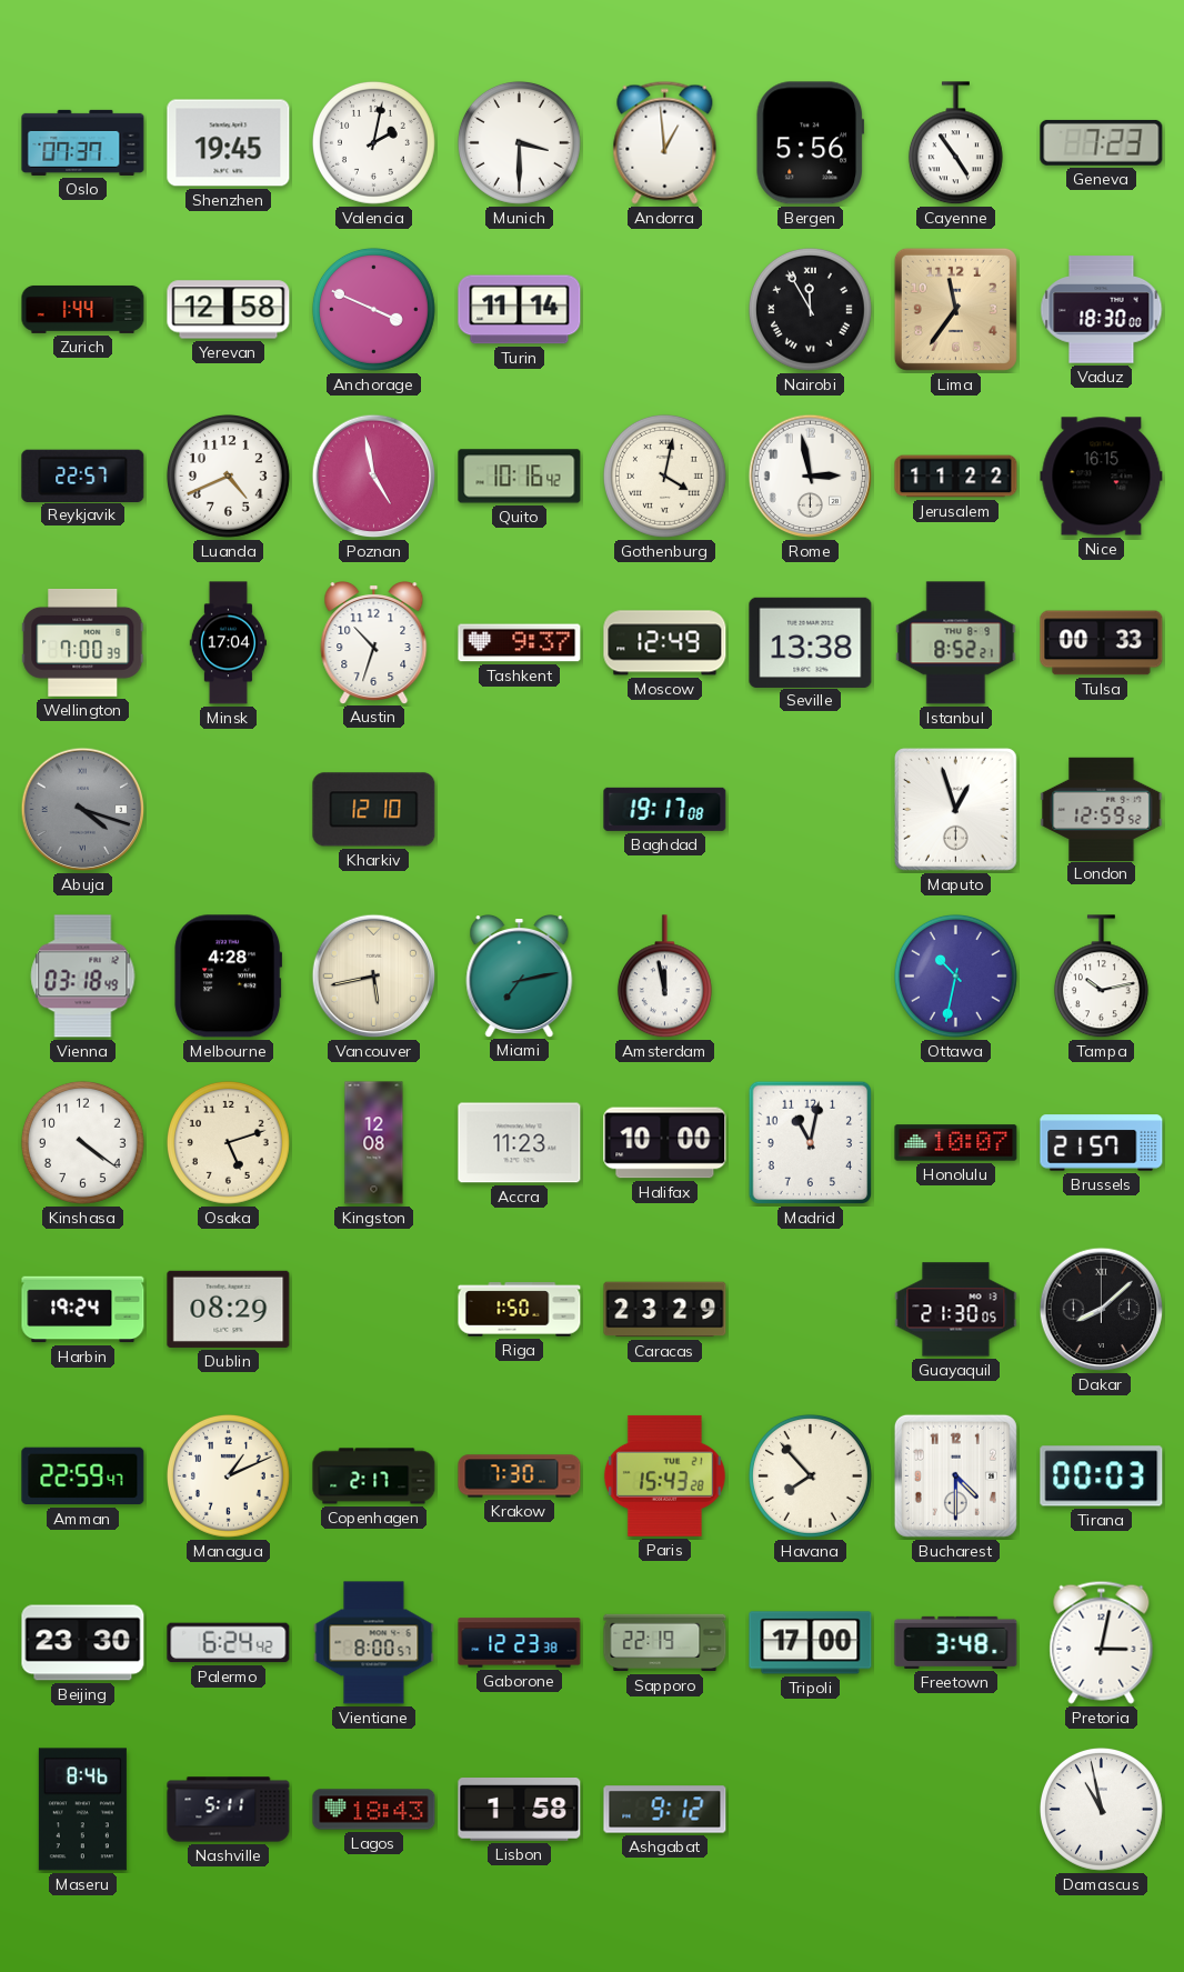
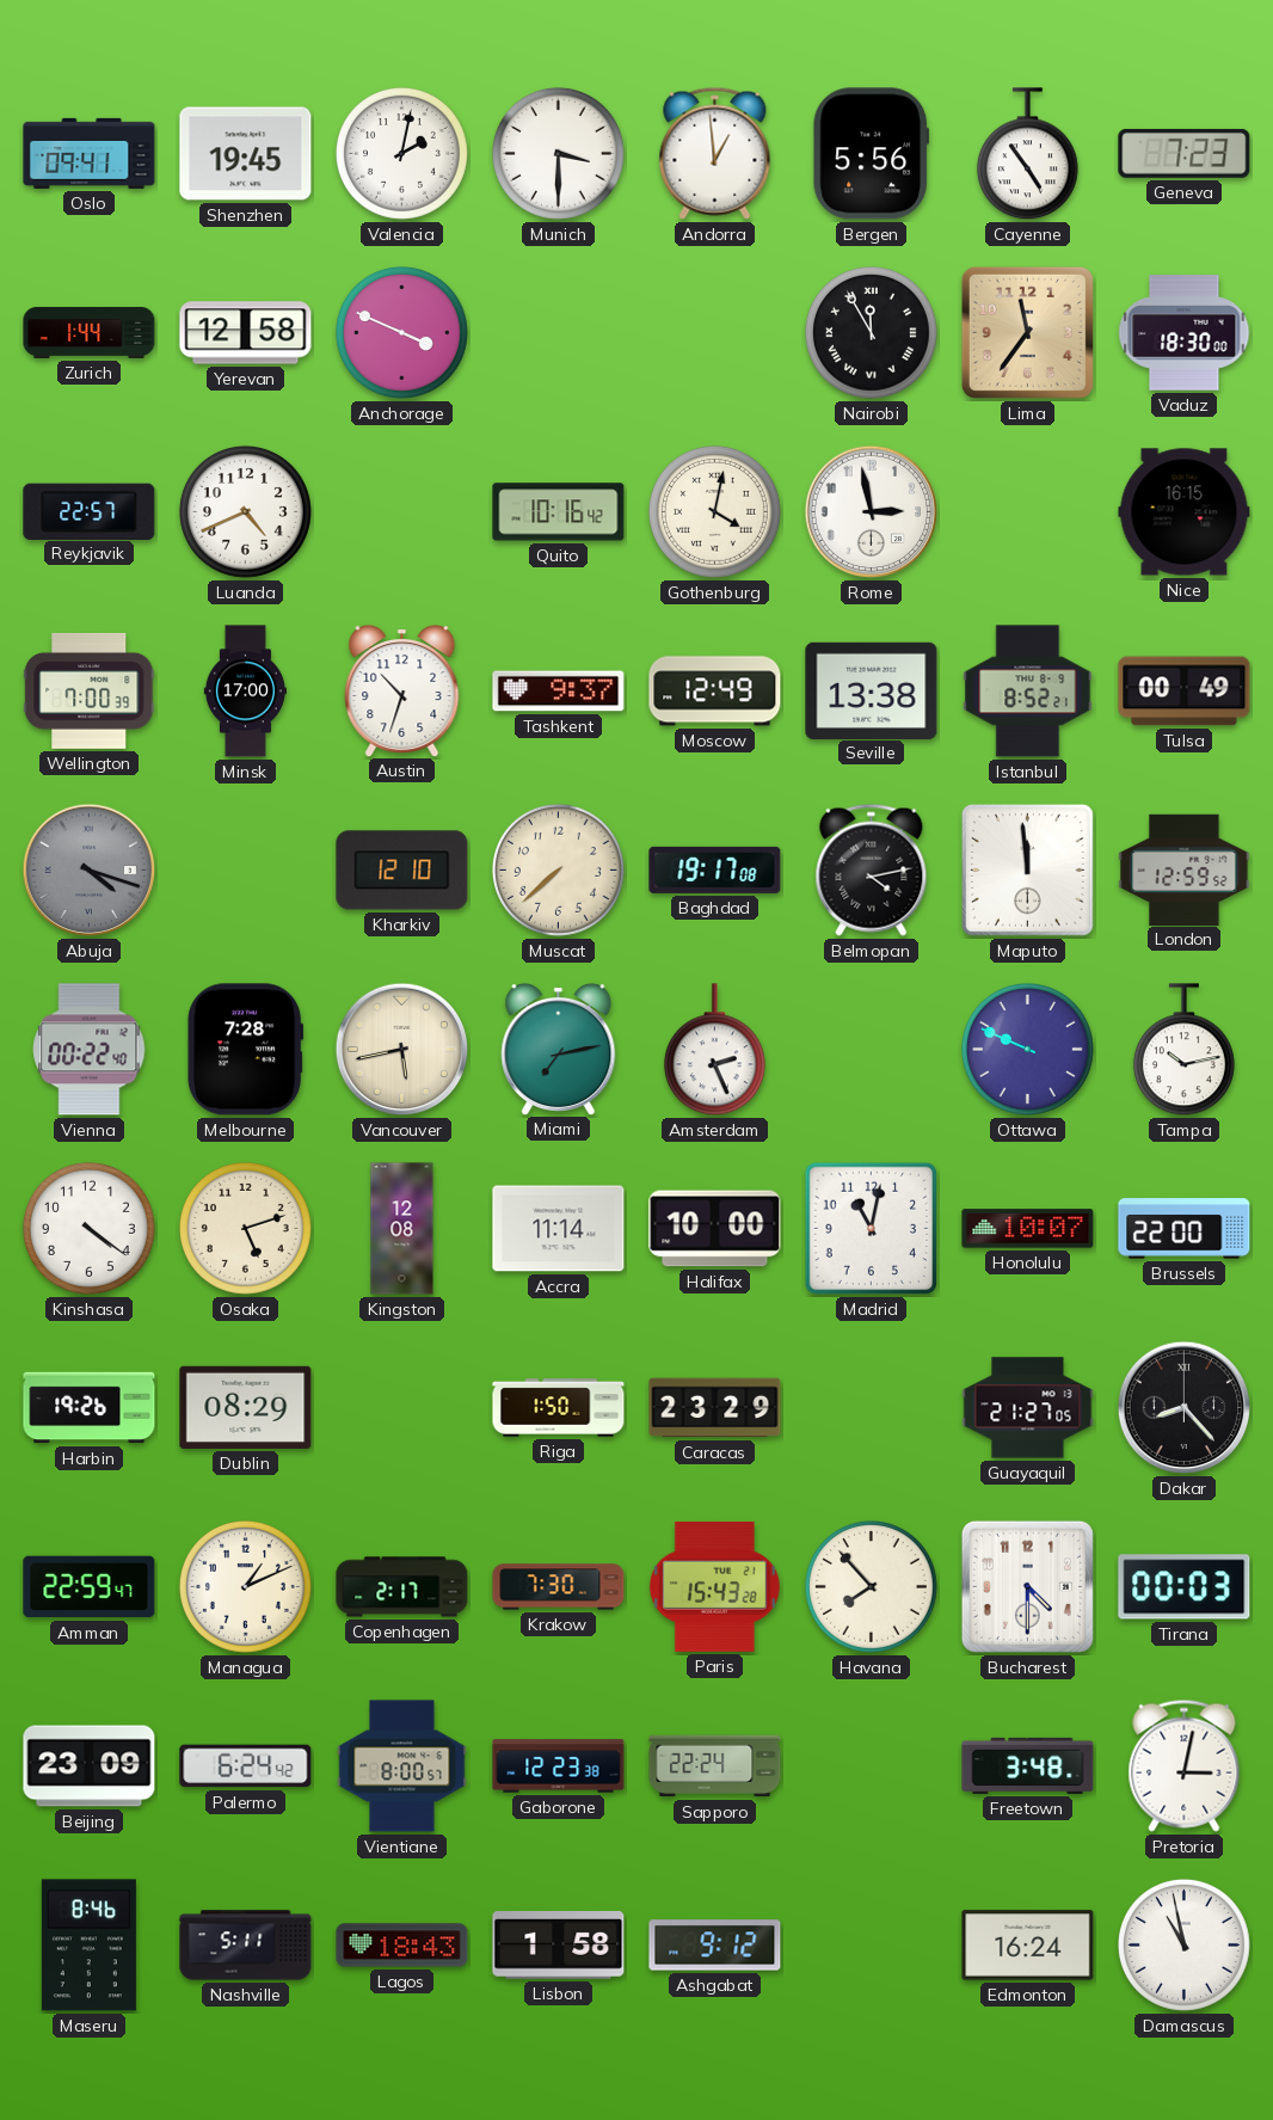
Oslo: 07:37 -> 09:41
Turin: 11:14 -> none
Poznan: 4:58 -> none
Jerusalem: 11:22 -> none
Minsk: 17:04 -> 17:00
Tulsa: 00:33 -> 00:49
Muscat: none -> 7:38
Belmopan: none -> 4:13
Maputo: 12:57 -> 11:59
Vienna: 03:18 -> 00:22
Melbourne: 4:28 -> 7:28
Amsterdam: 11:58 -> 2:26
Ottawa: 10:32 -> 9:49
Accra: 11:23 -> 11:14
Brussels: 21:57 -> 22:00
Harbin: 19:24 -> 19:26
Guayaquil: 21:30 -> 21:27
Dakar: 8:08 -> 8:23
Beijing: 23:30 -> 23:09
Sapporo: 22:19 -> 22:24
Tripoli: 17:00 -> none
Edmonton: none -> 16:24
